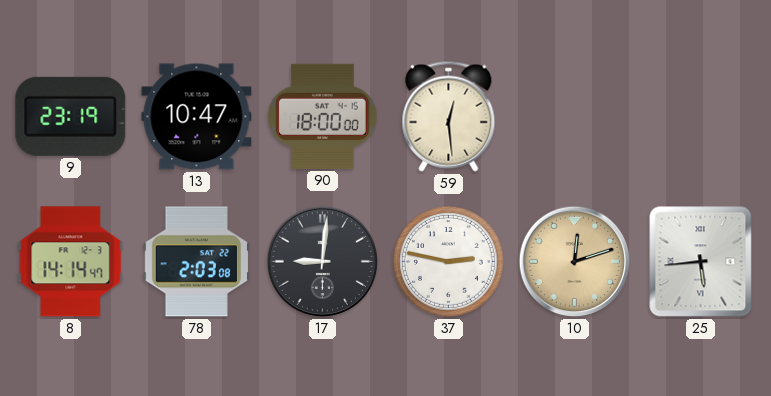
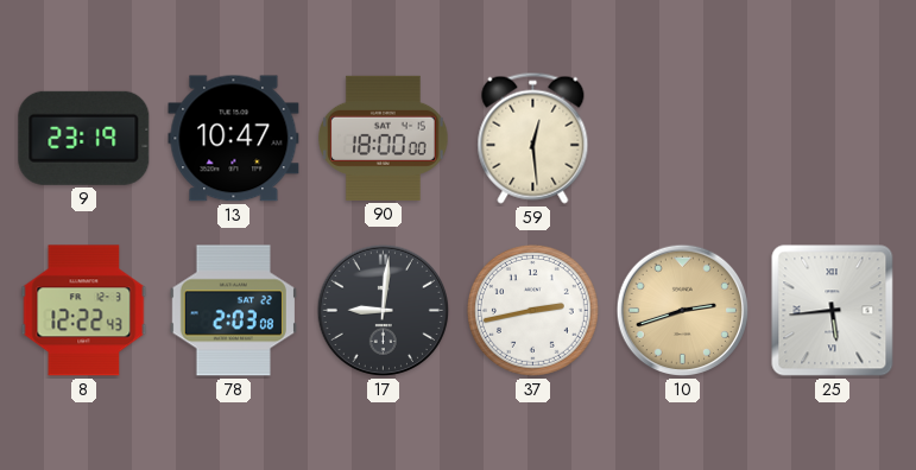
8: 14:14 -> 12:22
37: 2:47 -> 2:43
10: 12:12 -> 2:42
